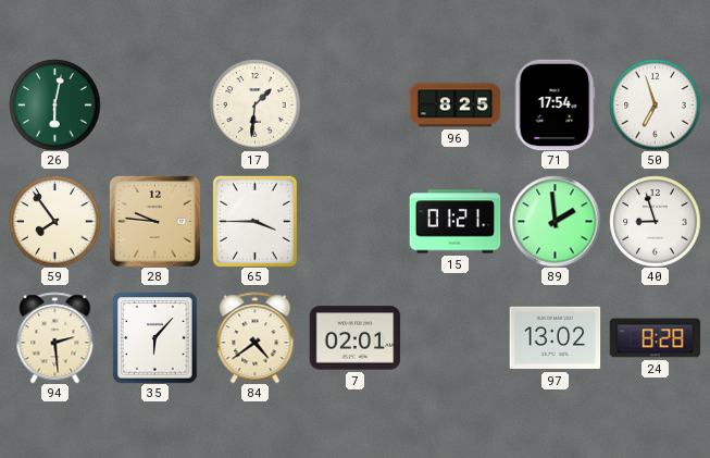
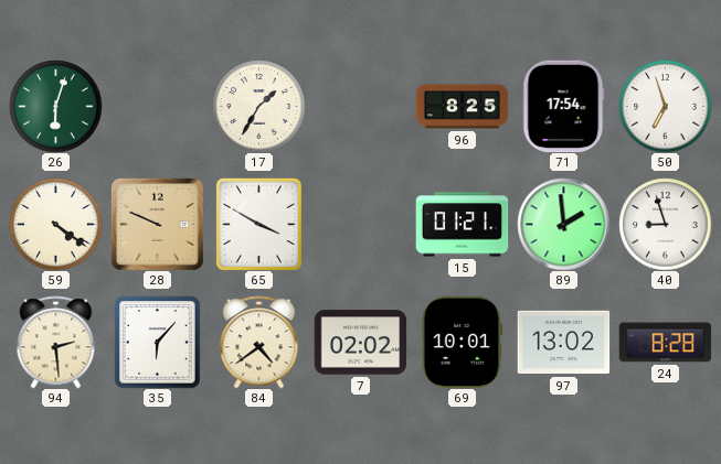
26: 6:02 -> 6:03
17: 1:31 -> 1:35
59: 7:54 -> 4:21
28: 9:46 -> 9:49
65: 3:45 -> 3:50
7: 02:01 -> 02:02
69: none -> 10:01
